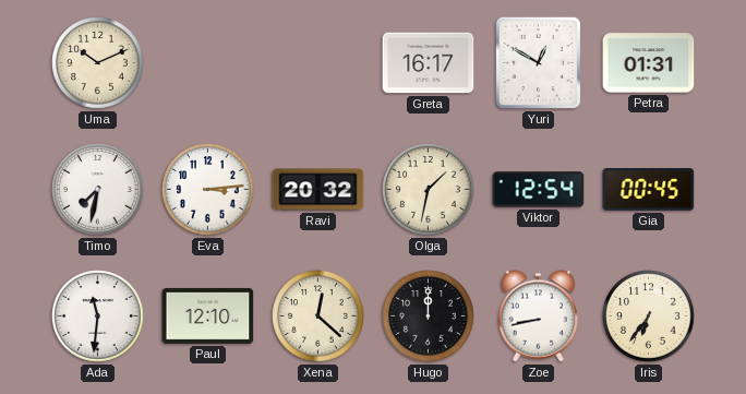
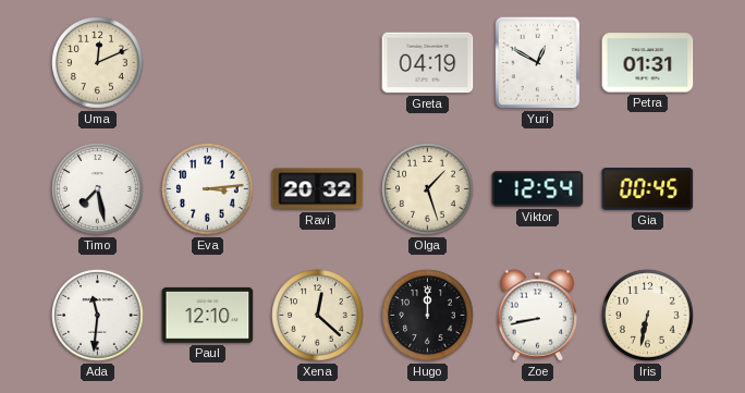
Uma: 10:11 -> 12:11
Greta: 16:17 -> 04:19
Timo: 7:32 -> 7:28
Olga: 1:32 -> 1:27
Iris: 6:36 -> 6:32
